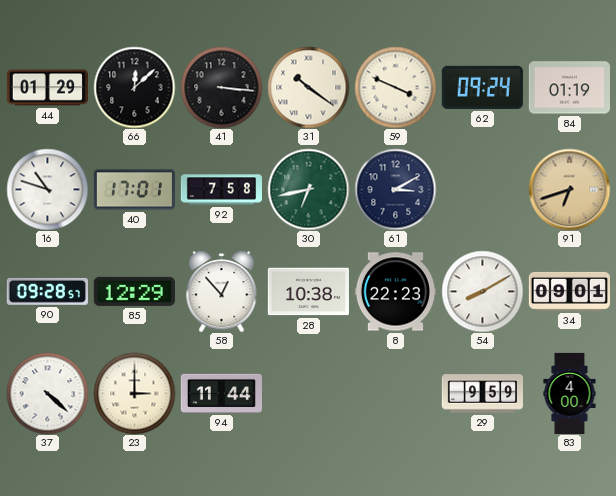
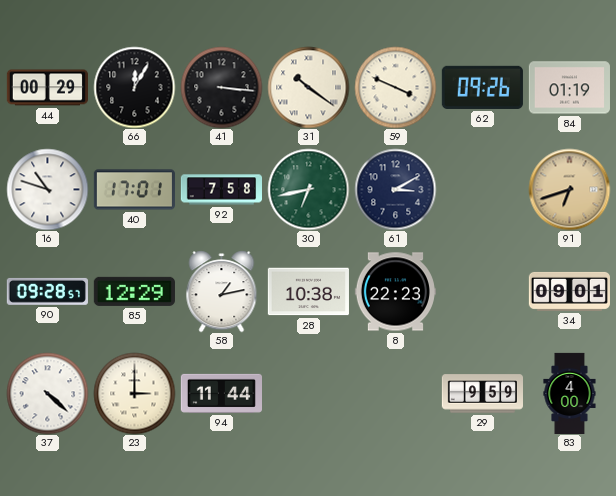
44: 01:29 -> 00:29
66: 12:08 -> 12:05
62: 09:24 -> 09:26
58: 12:53 -> 1:13
54: 8:10 -> none
